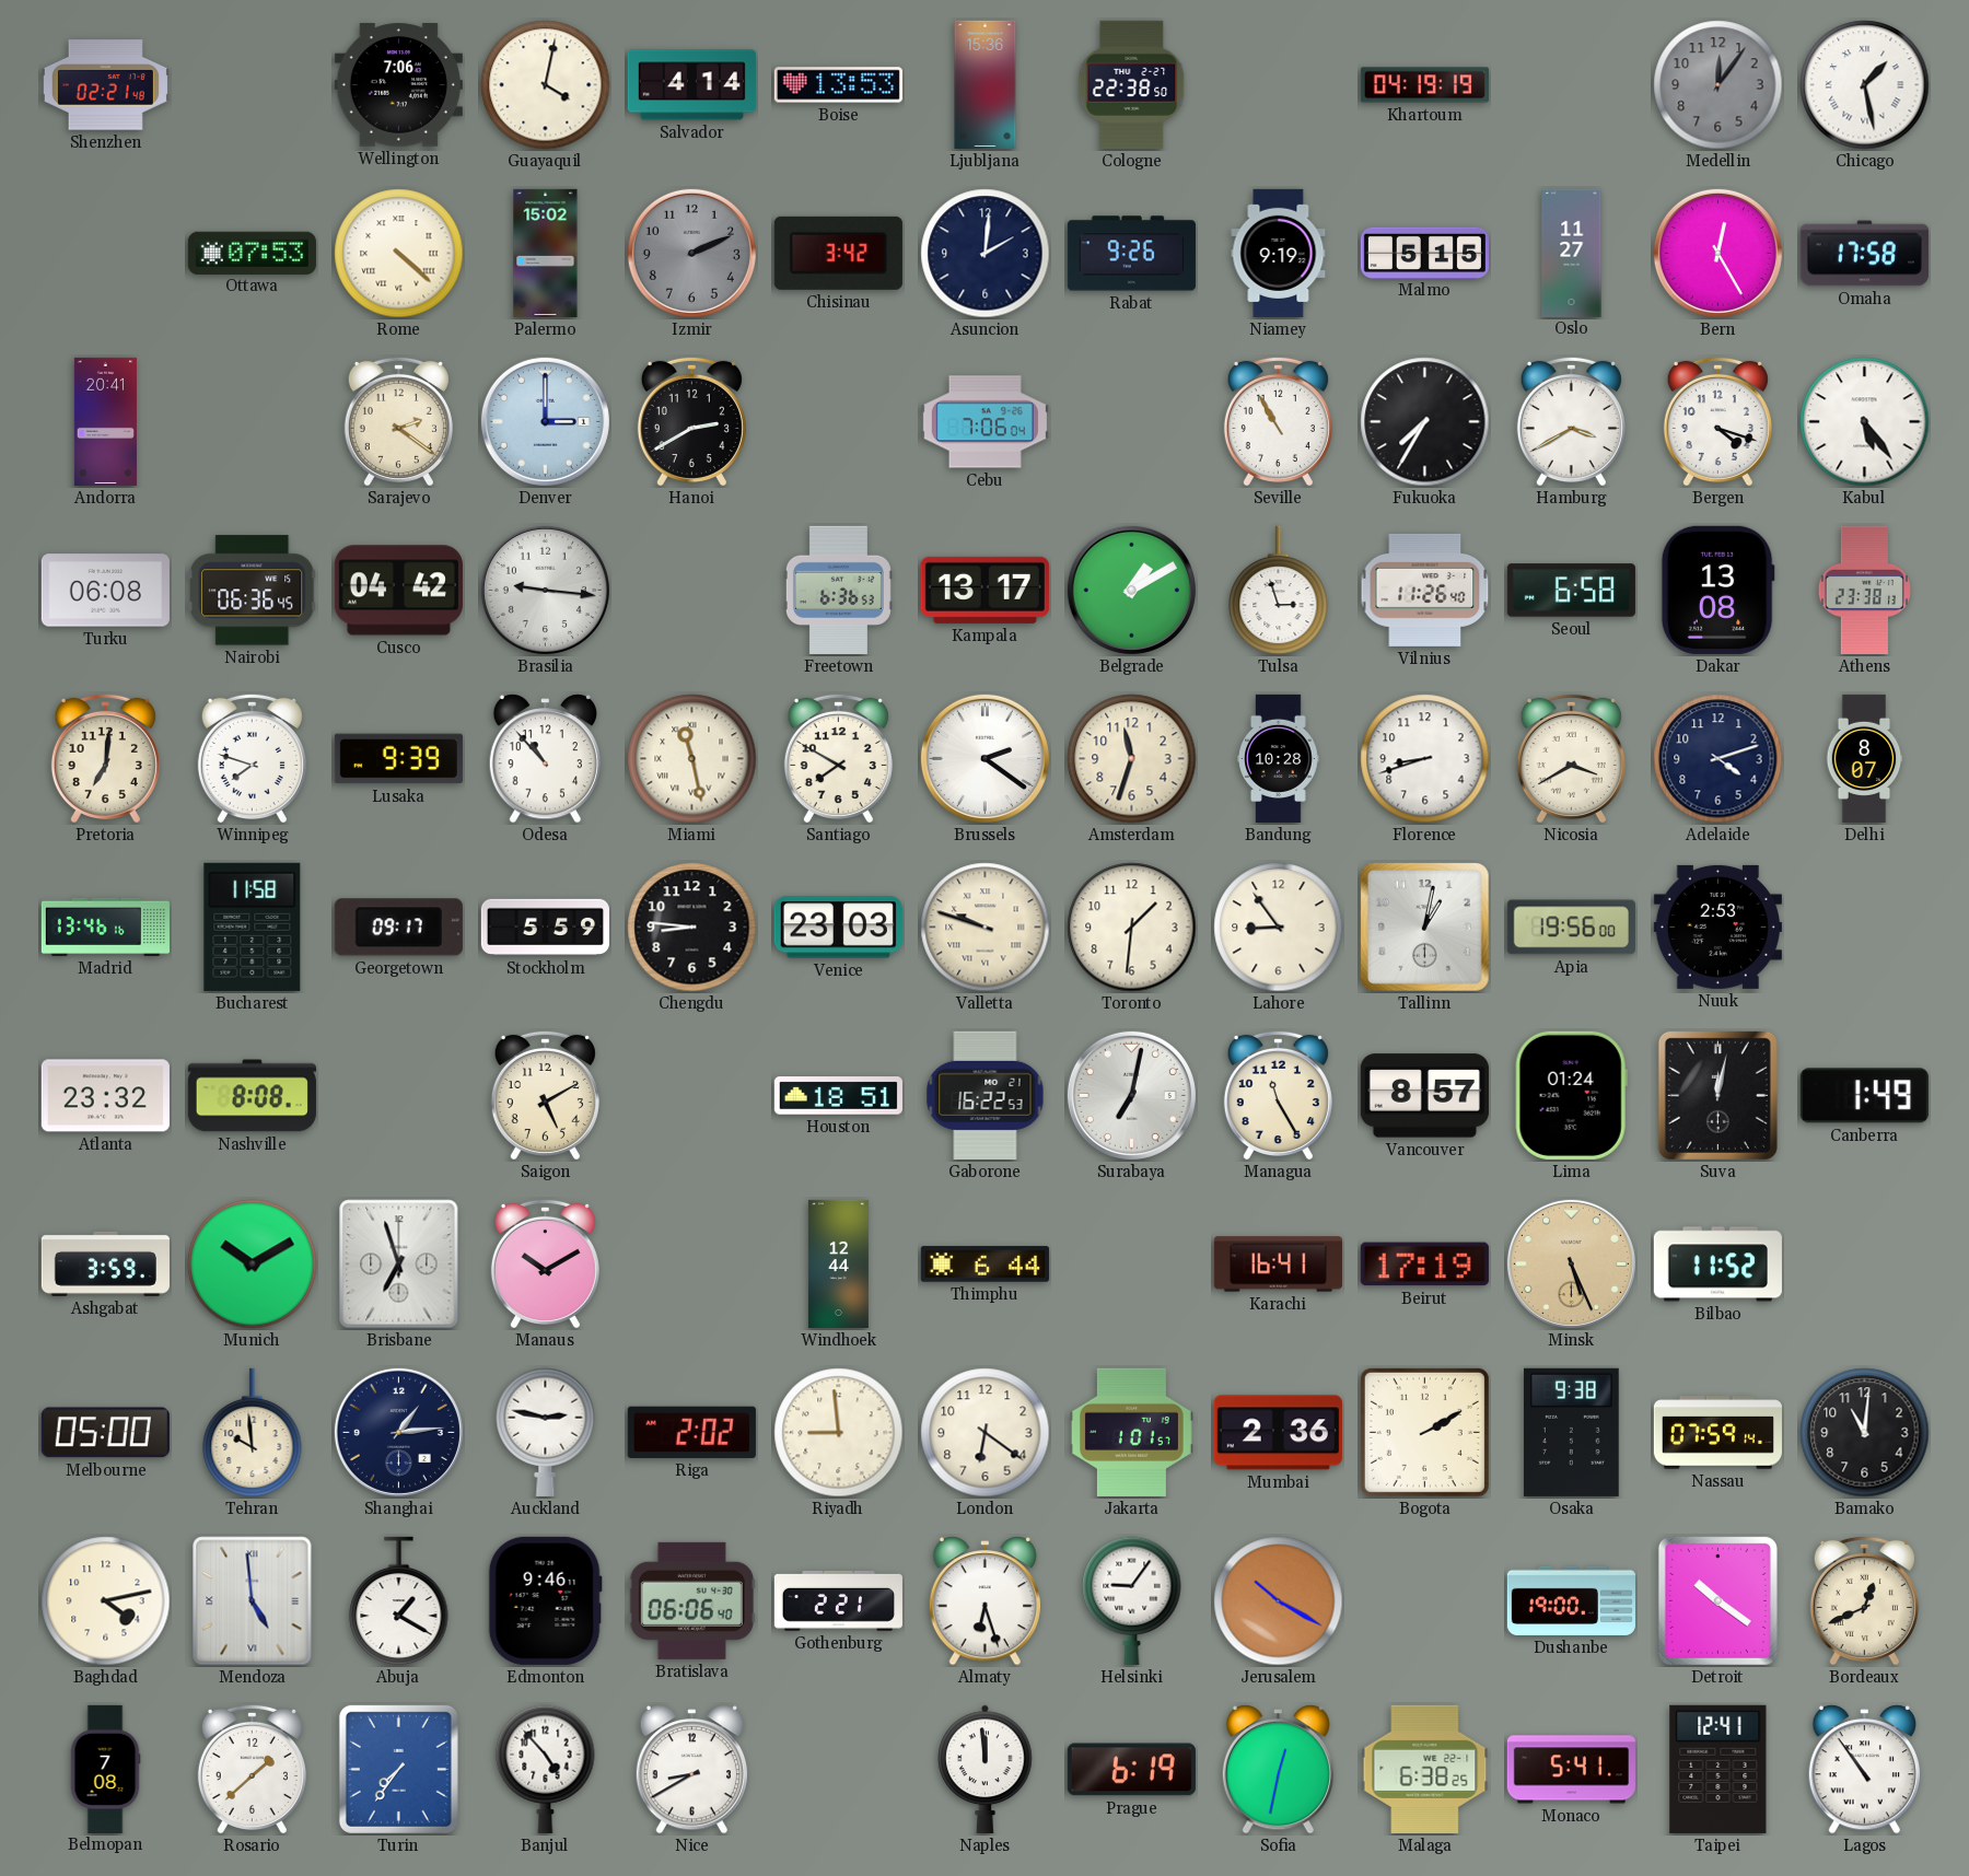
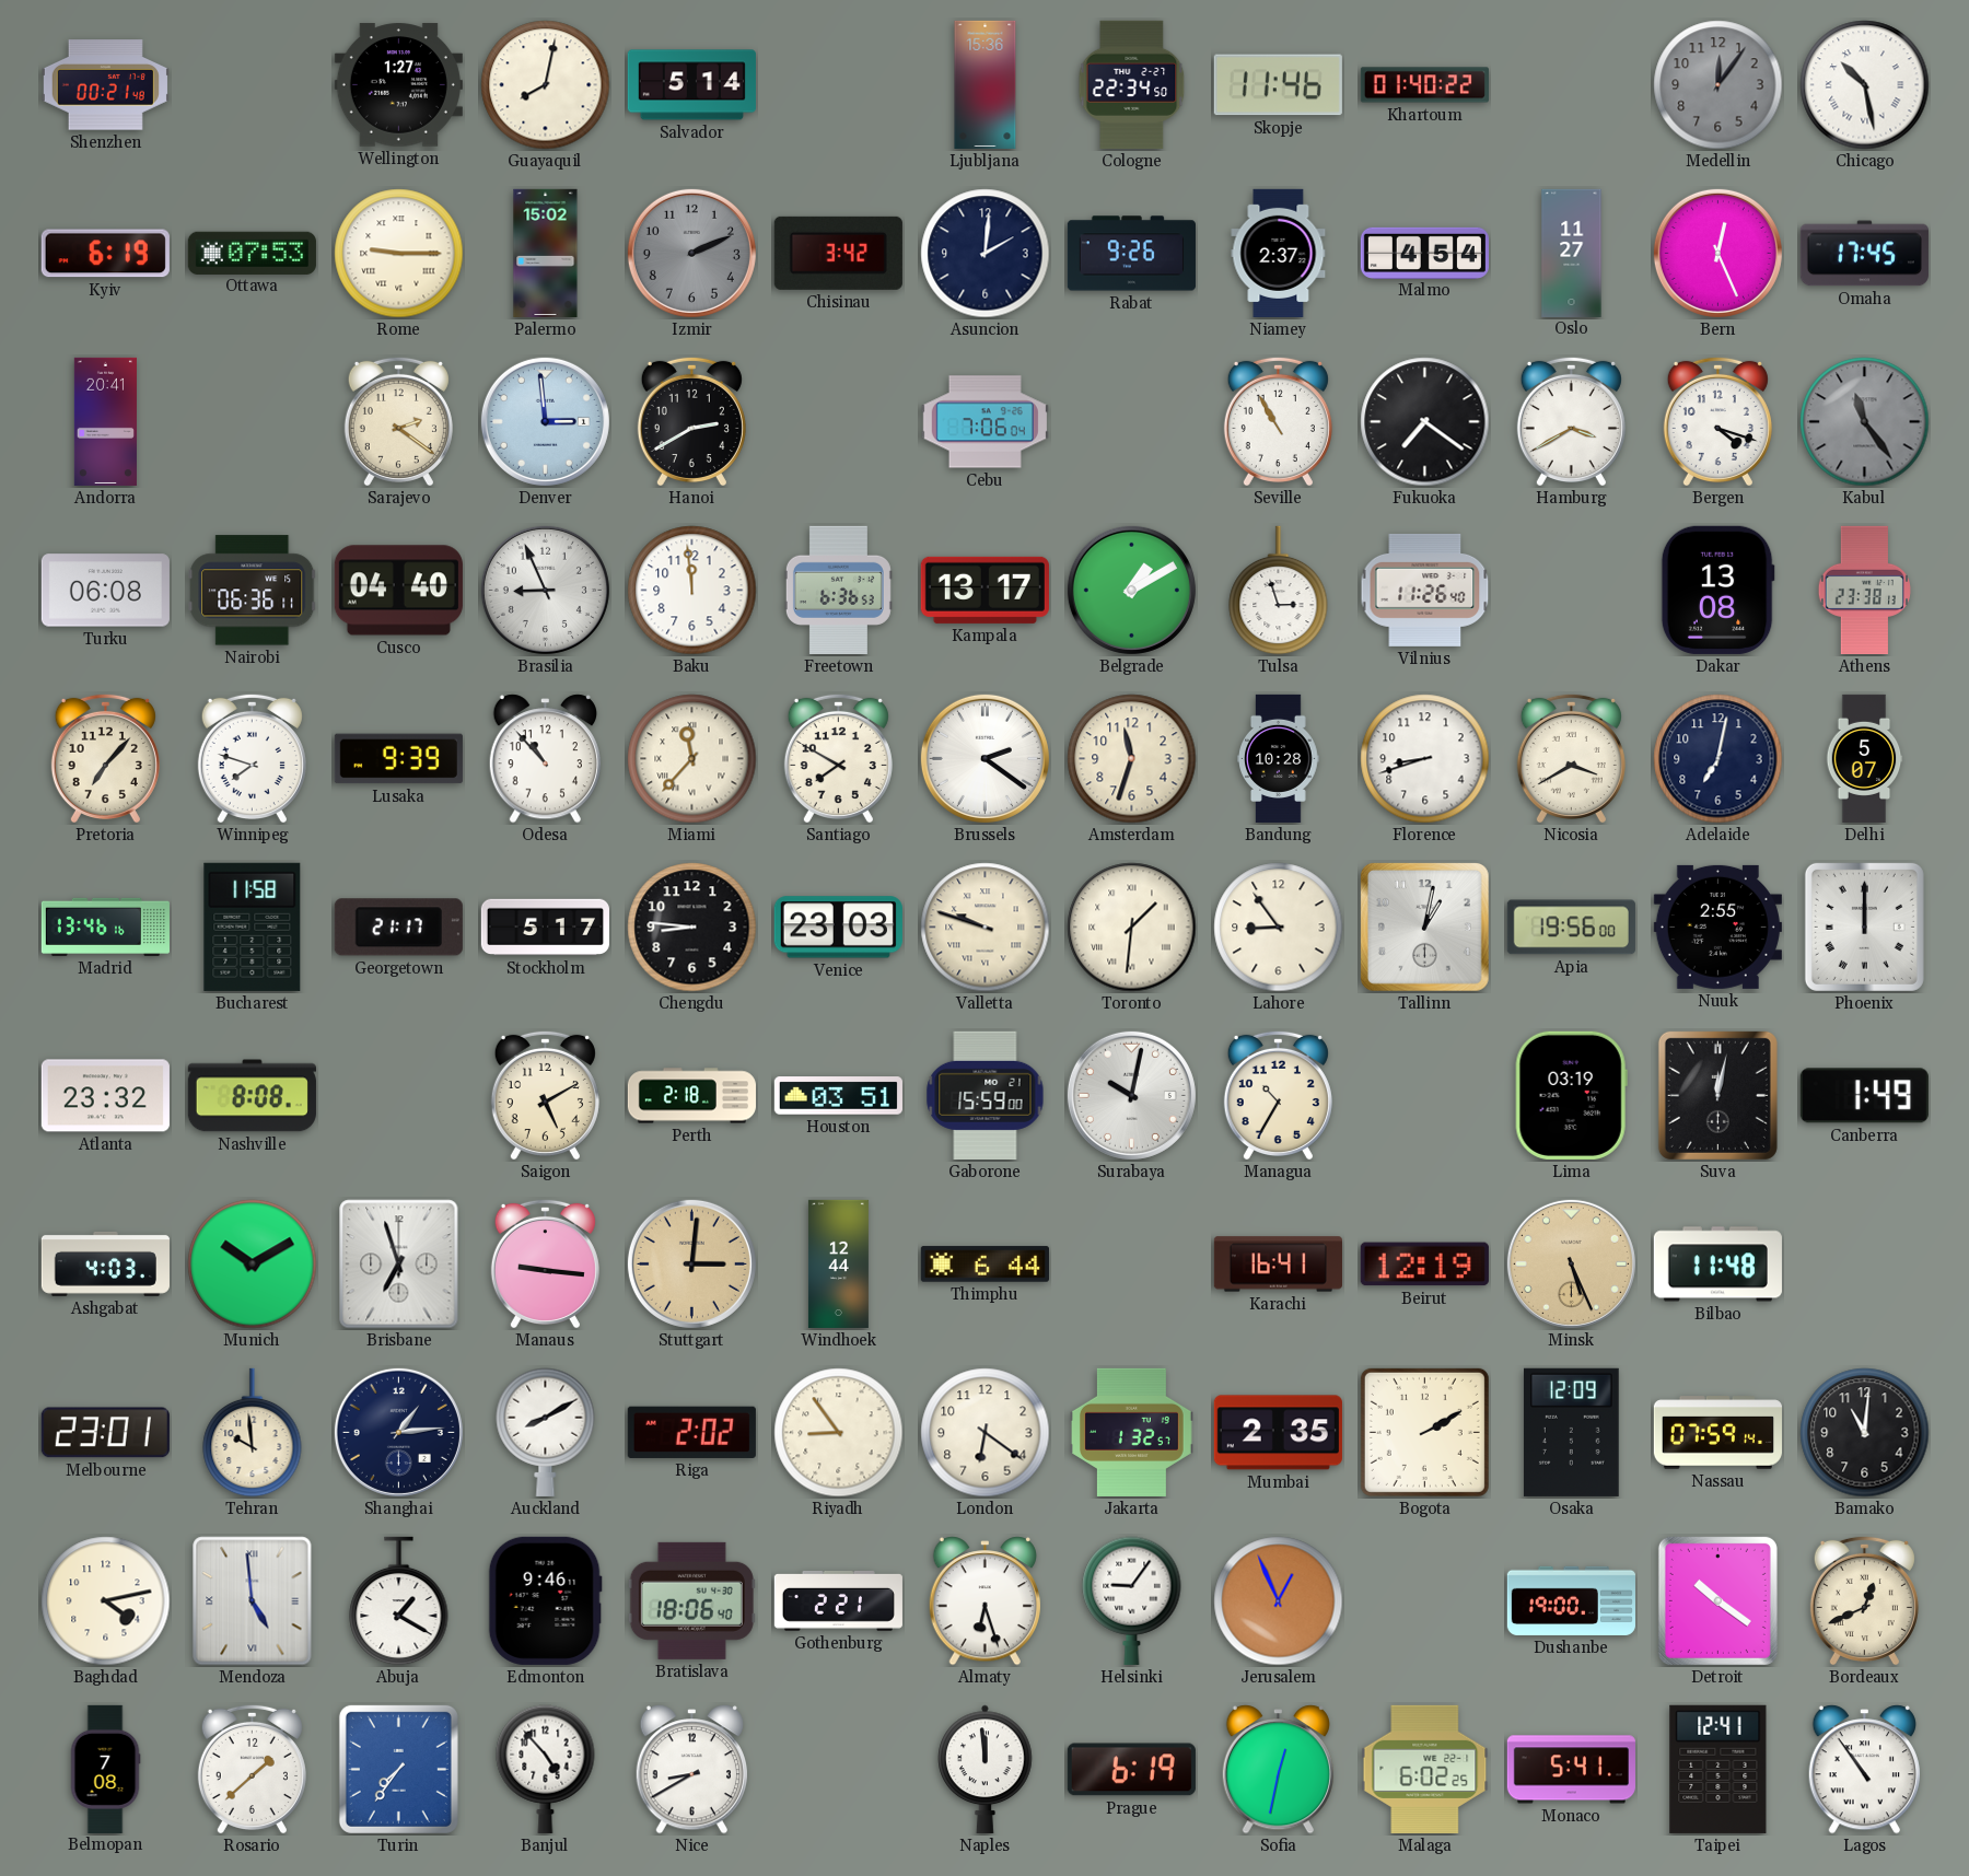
Shenzhen: 02:21 -> 00:21
Wellington: 7:06 -> 1:27
Guayaquil: 4:02 -> 8:02
Salvador: 4:14 -> 5:14
Boise: 13:53 -> none
Cologne: 22:38 -> 22:34
Skopje: none -> 11:46
Khartoum: 04:19 -> 01:40
Chicago: 1:28 -> 10:28
Kyiv: none -> 6:19
Rome: 4:22 -> 9:15
Niamey: 9:19 -> 2:37
Malmo: 5:15 -> 4:54
Bern: 12:25 -> 12:26
Omaha: 17:58 -> 17:45
Denver: 3:00 -> 2:59
Fukuoka: 7:35 -> 7:21
Kabul: 5:24 -> 11:24
Kabul dial: white -> grey
Nairobi: 06:36:45 -> 06:36:11
Cusco: 04:42 -> 04:40
Brasilia: 9:16 -> 8:56
Baku: none -> 11:59
Seoul: 6:58 -> none
Pretoria: 7:01 -> 7:07
Miami: 11:28 -> 11:37
Adelaide: 4:12 -> 7:02
Delhi: 8:07 -> 5:07
Georgetown: 09:17 -> 21:17
Stockholm: 5:59 -> 5:17
Toronto numerals: Arabic -> Roman
Nuuk: 2:53 -> 2:55
Phoenix: none -> 12:00
Perth: none -> 2:18
Houston: 18:51 -> 03:51
Gaborone: 16:22 -> 15:59
Surabaya: 7:02 -> 10:02
Managua: 11:25 -> 10:35
Vancouver: 8:57 -> none
Lima: 01:24 -> 03:19
Ashgabat: 3:59 -> 4:03
Manaus: 10:10 -> 9:16
Stuttgart: none -> 3:01
Beirut: 17:19 -> 12:19
Bilbao: 11:52 -> 11:48
Melbourne: 05:00 -> 23:01
Auckland: 2:47 -> 8:10
Riyadh: 8:59 -> 8:54
Jakarta: 1:01 -> 1:32
Mumbai: 2:36 -> 2:35
Osaka: 9:38 -> 12:09
Bratislava: 06:06 -> 18:06
Jerusalem: 10:20 -> 12:56
Malaga: 6:38 -> 6:02
